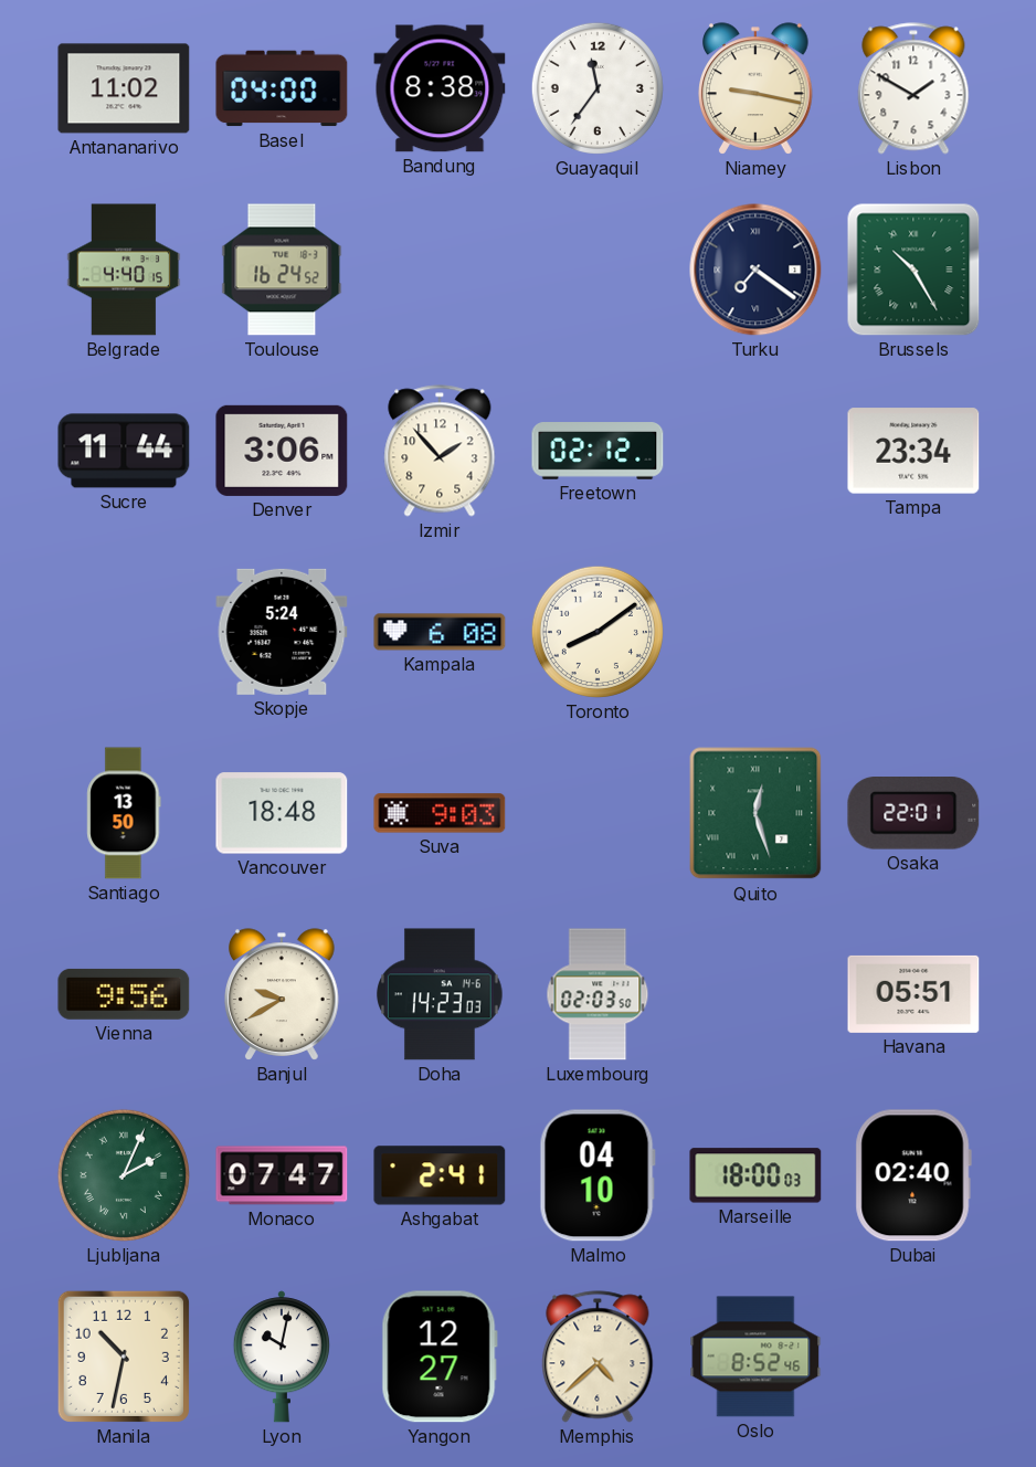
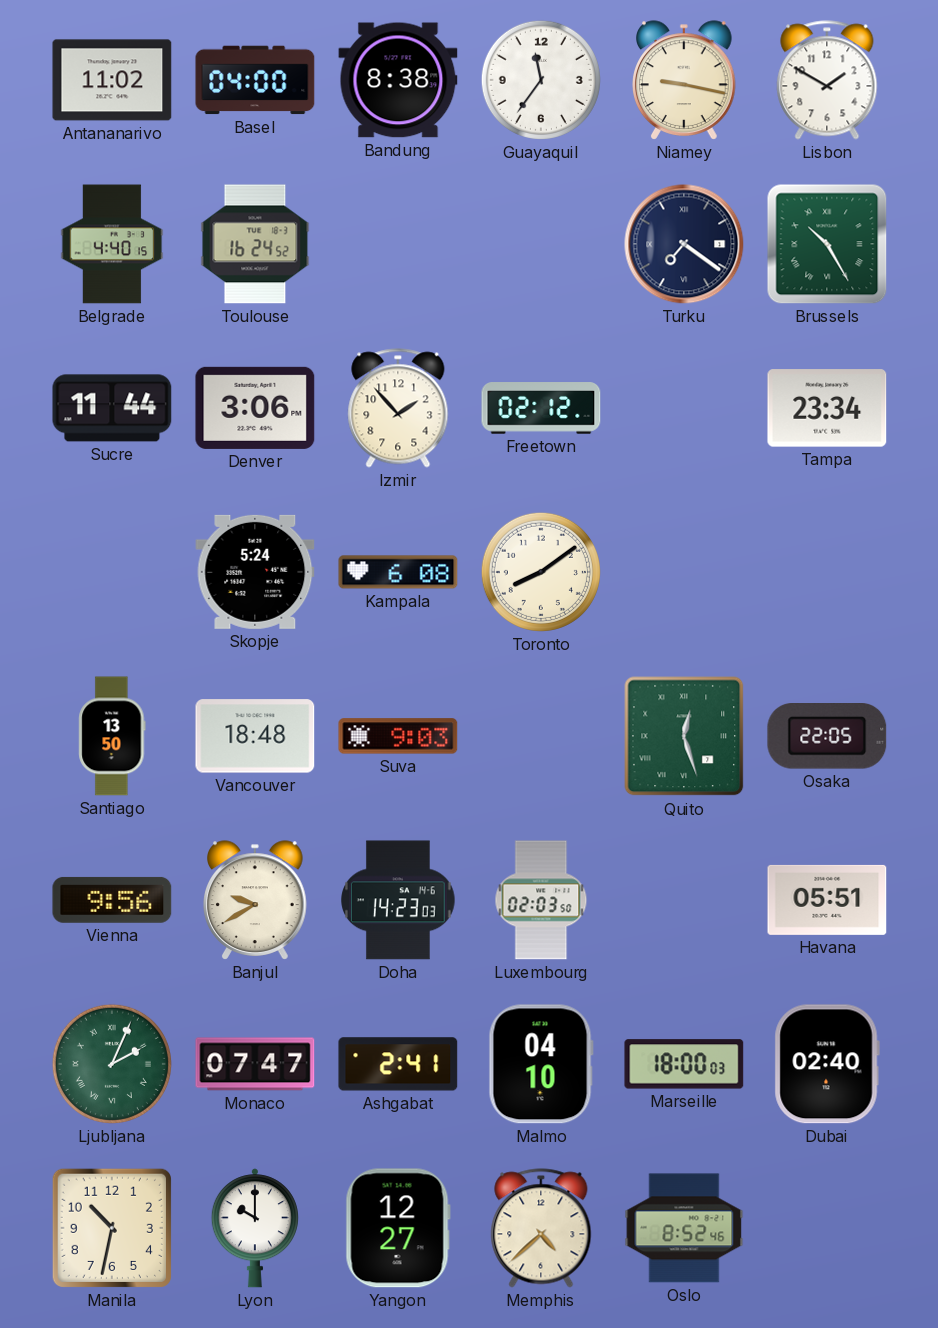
Osaka: 22:01 -> 22:05
Lyon: 10:02 -> 10:00
